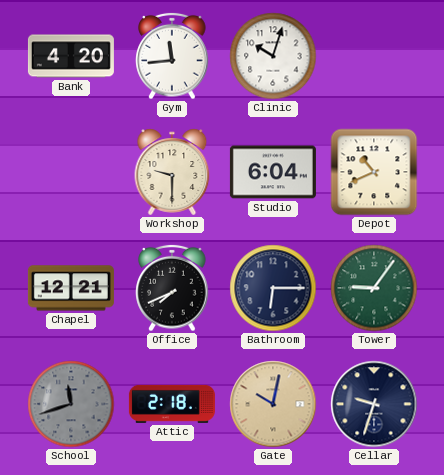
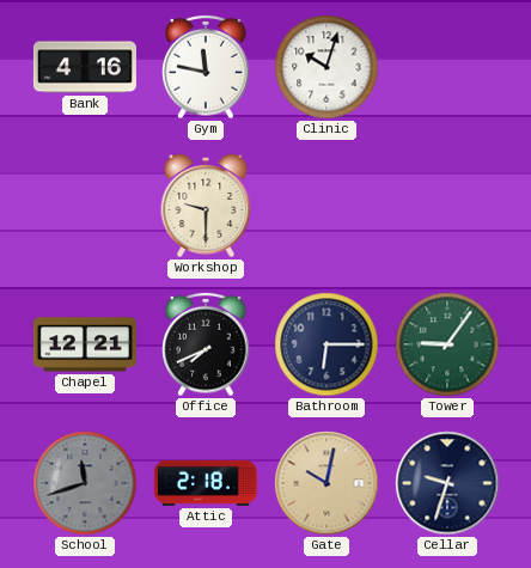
Bank: 4:20 -> 4:16
Gym: 11:44 -> 11:47
Studio: 6:04 -> none
Depot: 10:41 -> none
